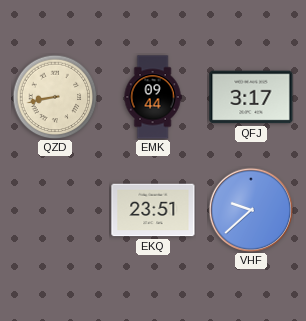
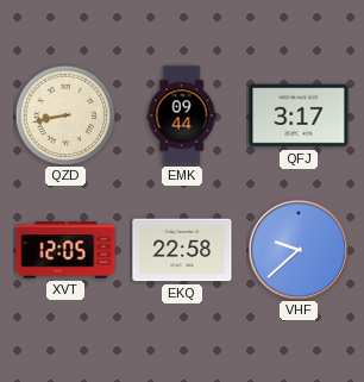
XVT: none -> 12:05
EKQ: 23:51 -> 22:58
